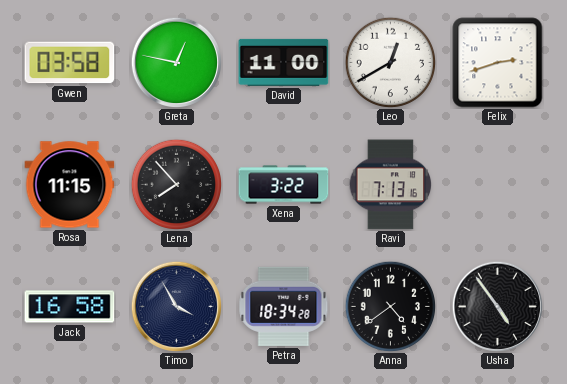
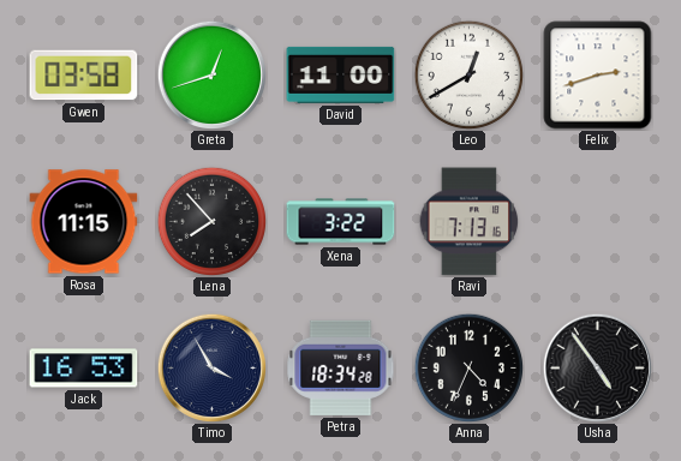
Greta: 12:47 -> 12:42
Jack: 16:58 -> 16:53
Anna: 4:39 -> 4:34
